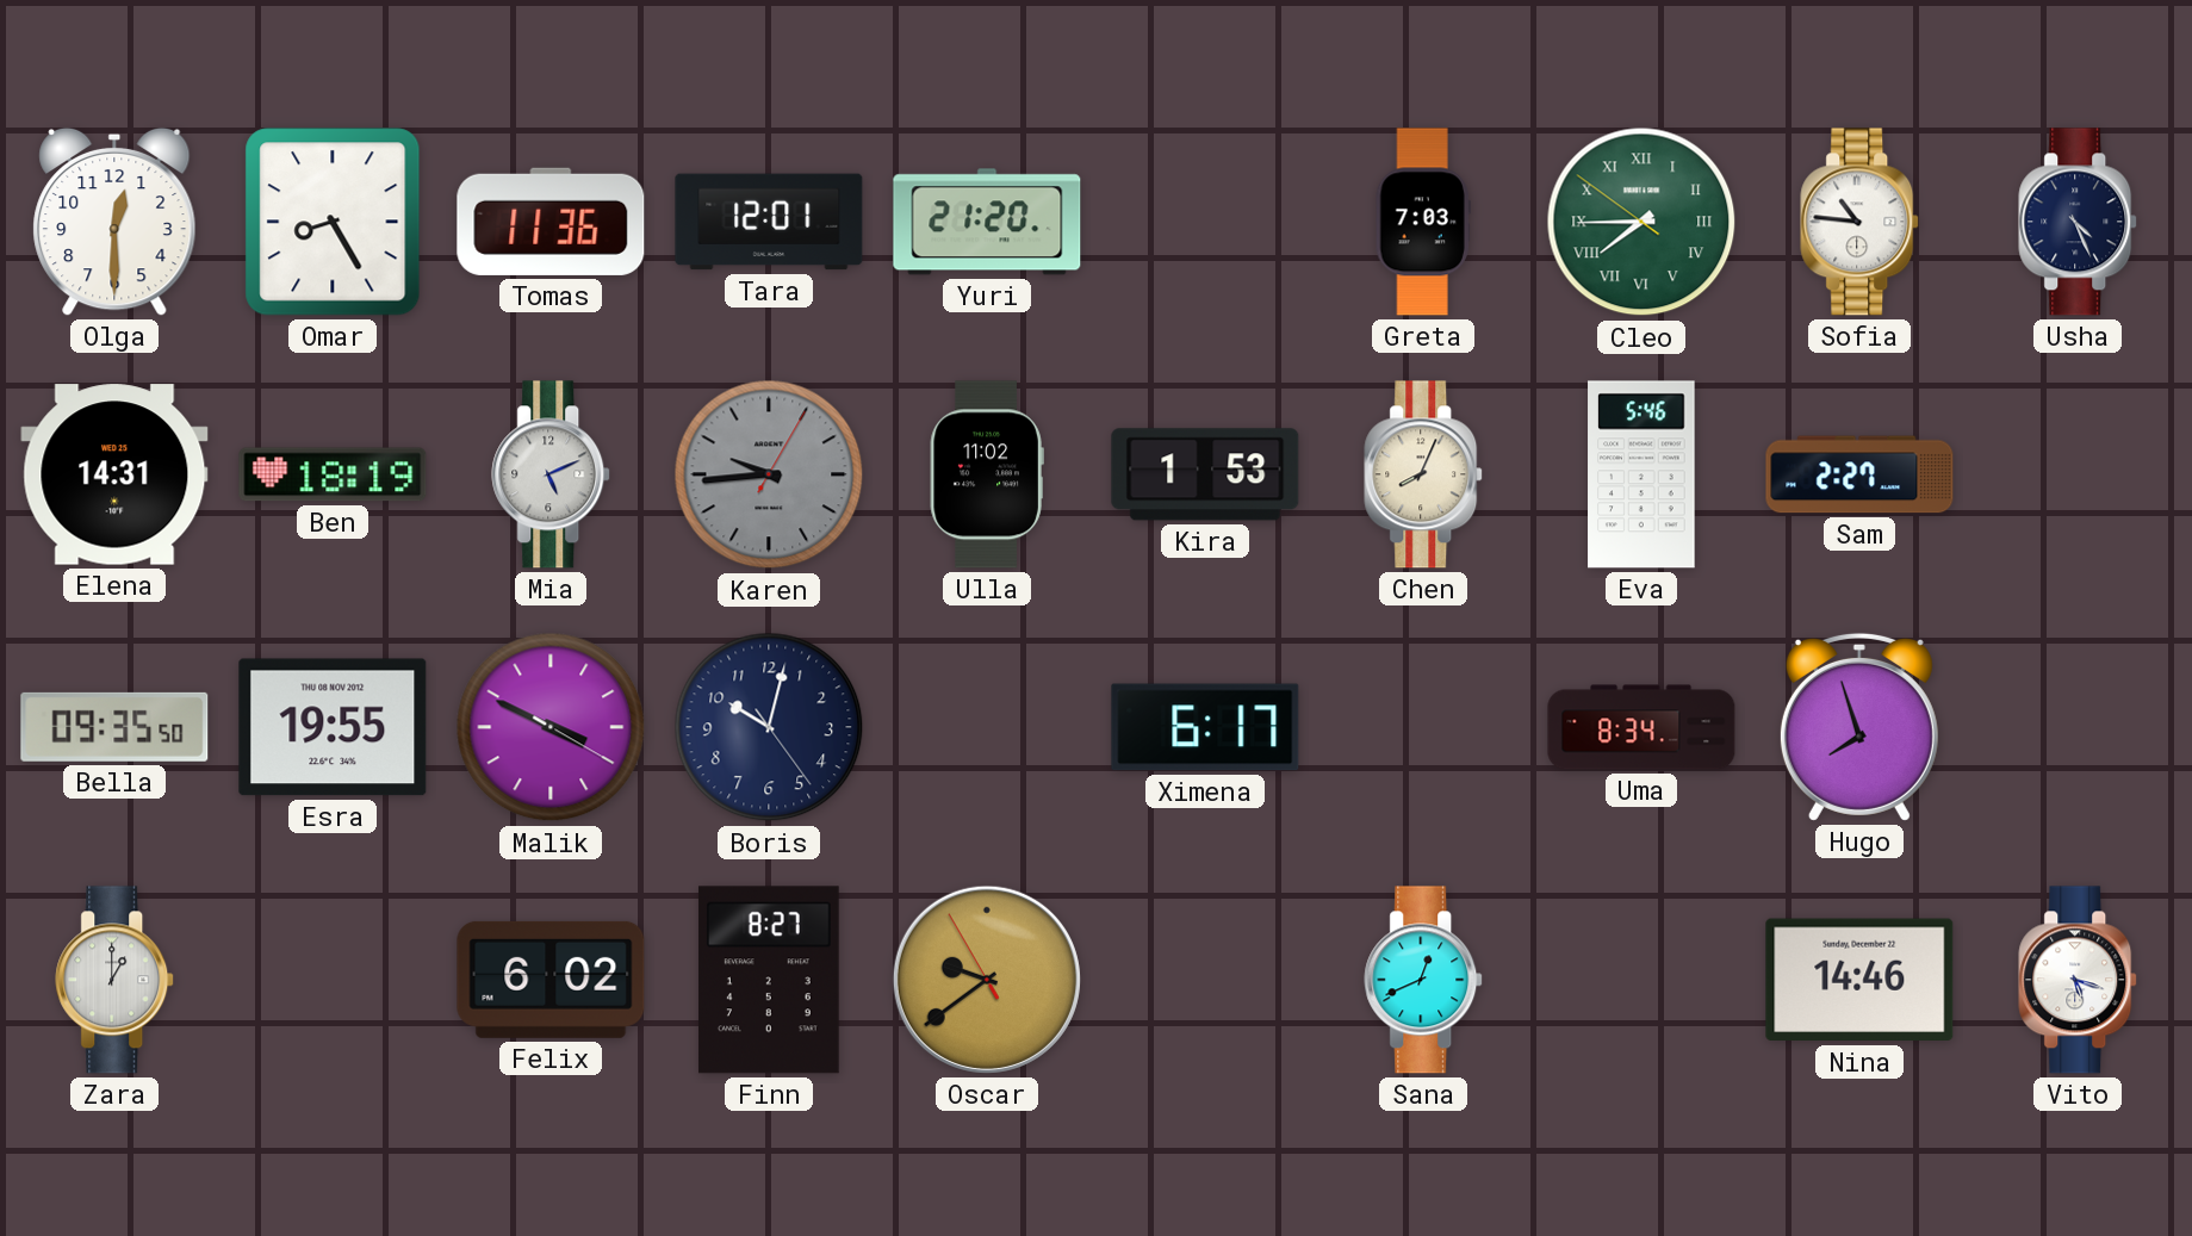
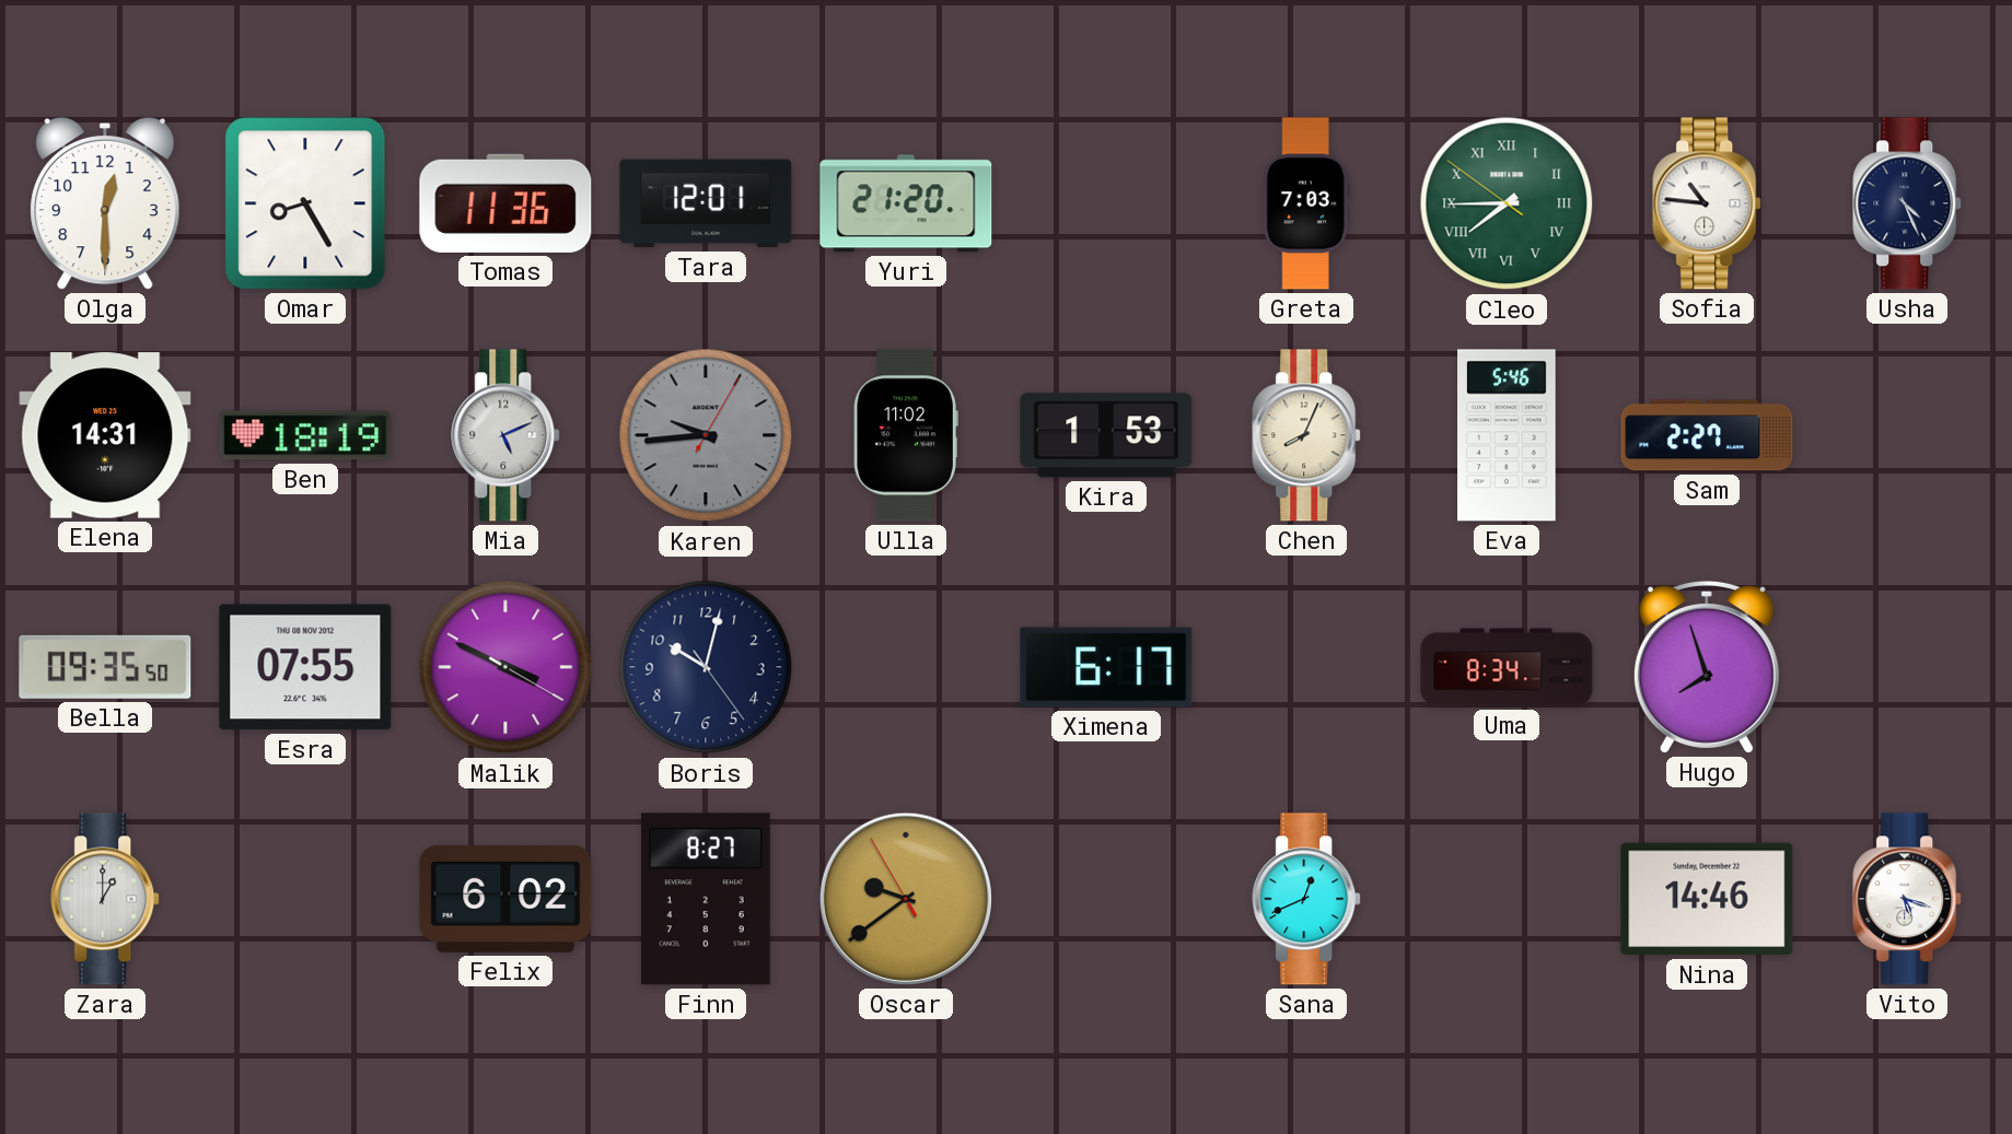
Esra: 19:55 -> 07:55
